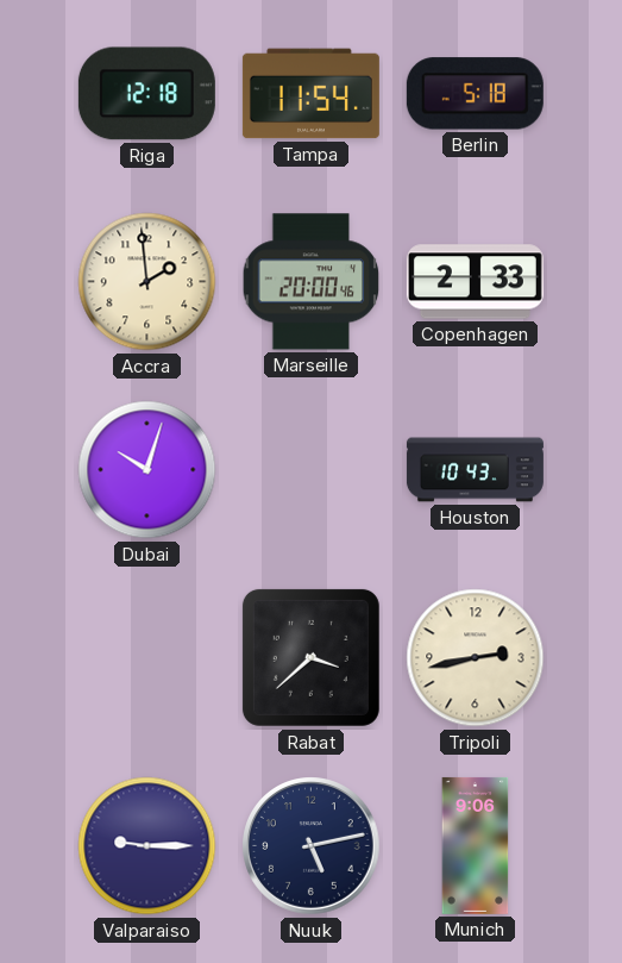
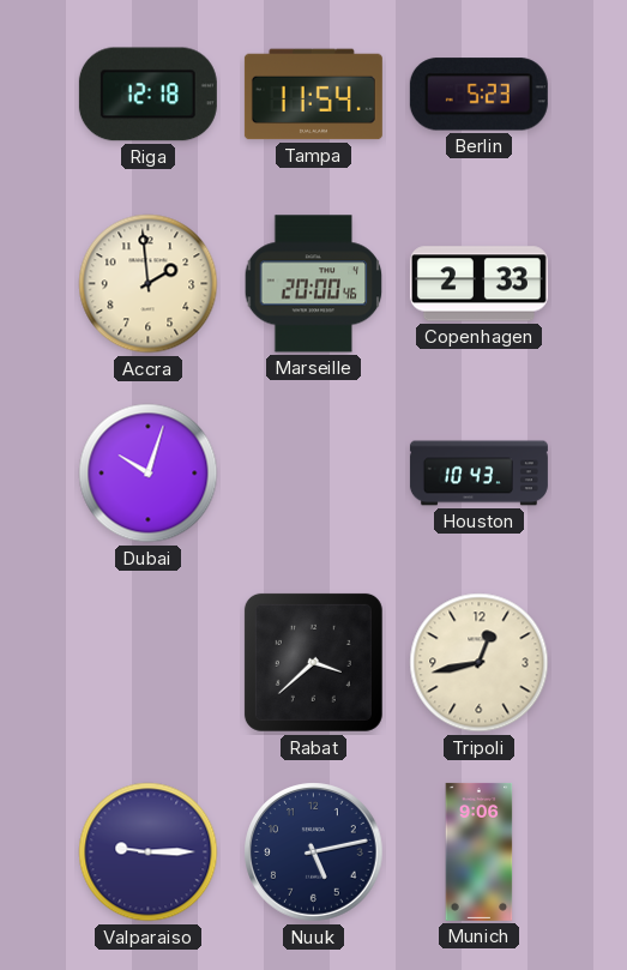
Berlin: 5:18 -> 5:23
Tripoli: 2:43 -> 12:43
